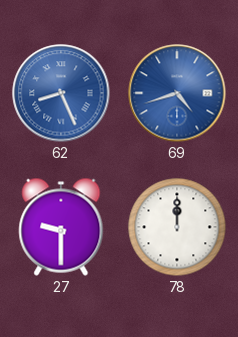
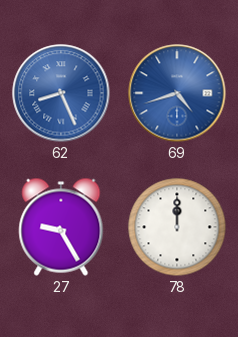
27: 9:30 -> 9:25
